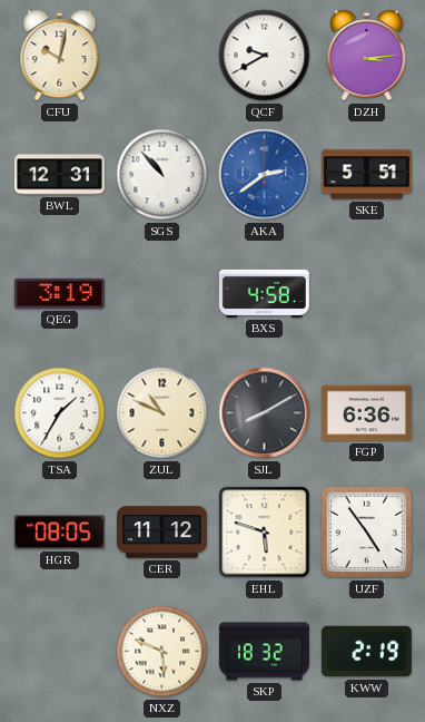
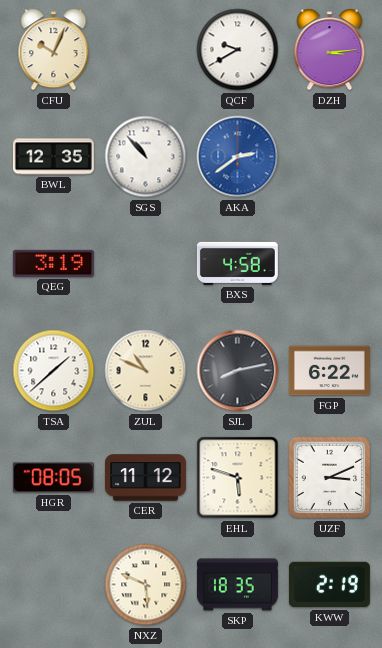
CFU: 10:02 -> 10:04
BWL: 12:31 -> 12:35
SKE: 5:51 -> none
TSA: 1:35 -> 1:38
SJL: 8:10 -> 8:13
FGP: 6:36 -> 6:22
UZF: 4:54 -> 3:11
SKP: 18:32 -> 18:35
